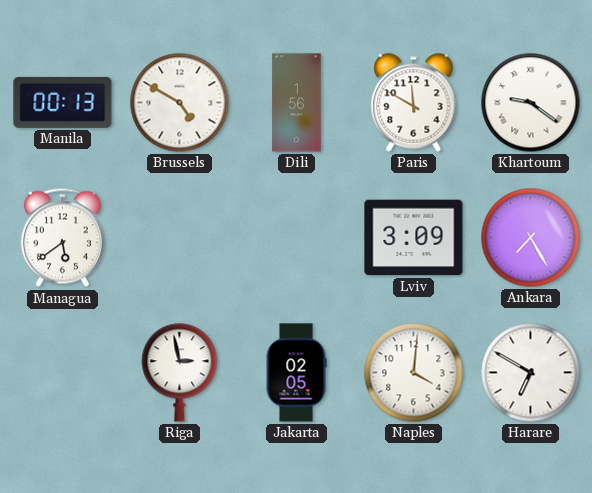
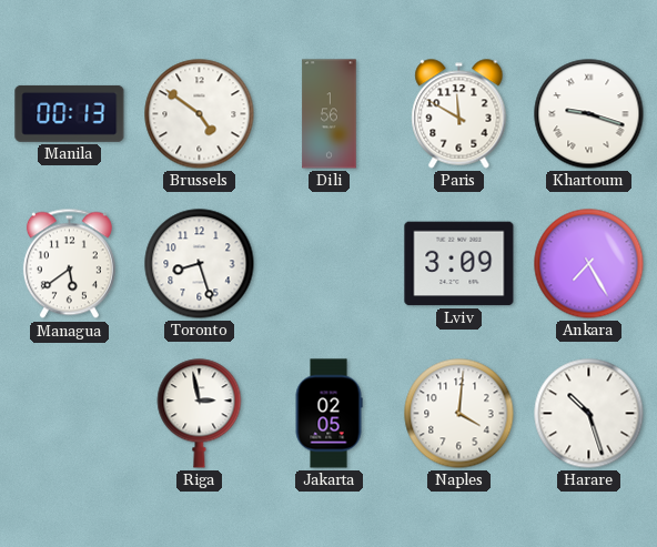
Brussels: 4:50 -> 4:51
Khartoum: 9:21 -> 9:18
Toronto: none -> 8:27
Harare: 6:50 -> 10:27
